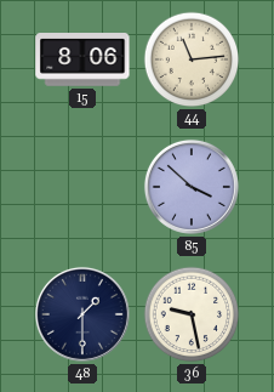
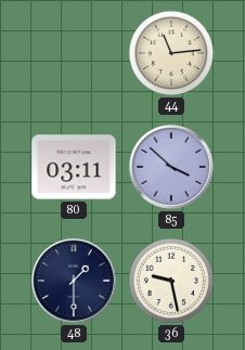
15: 8:06 -> none
80: none -> 03:11
